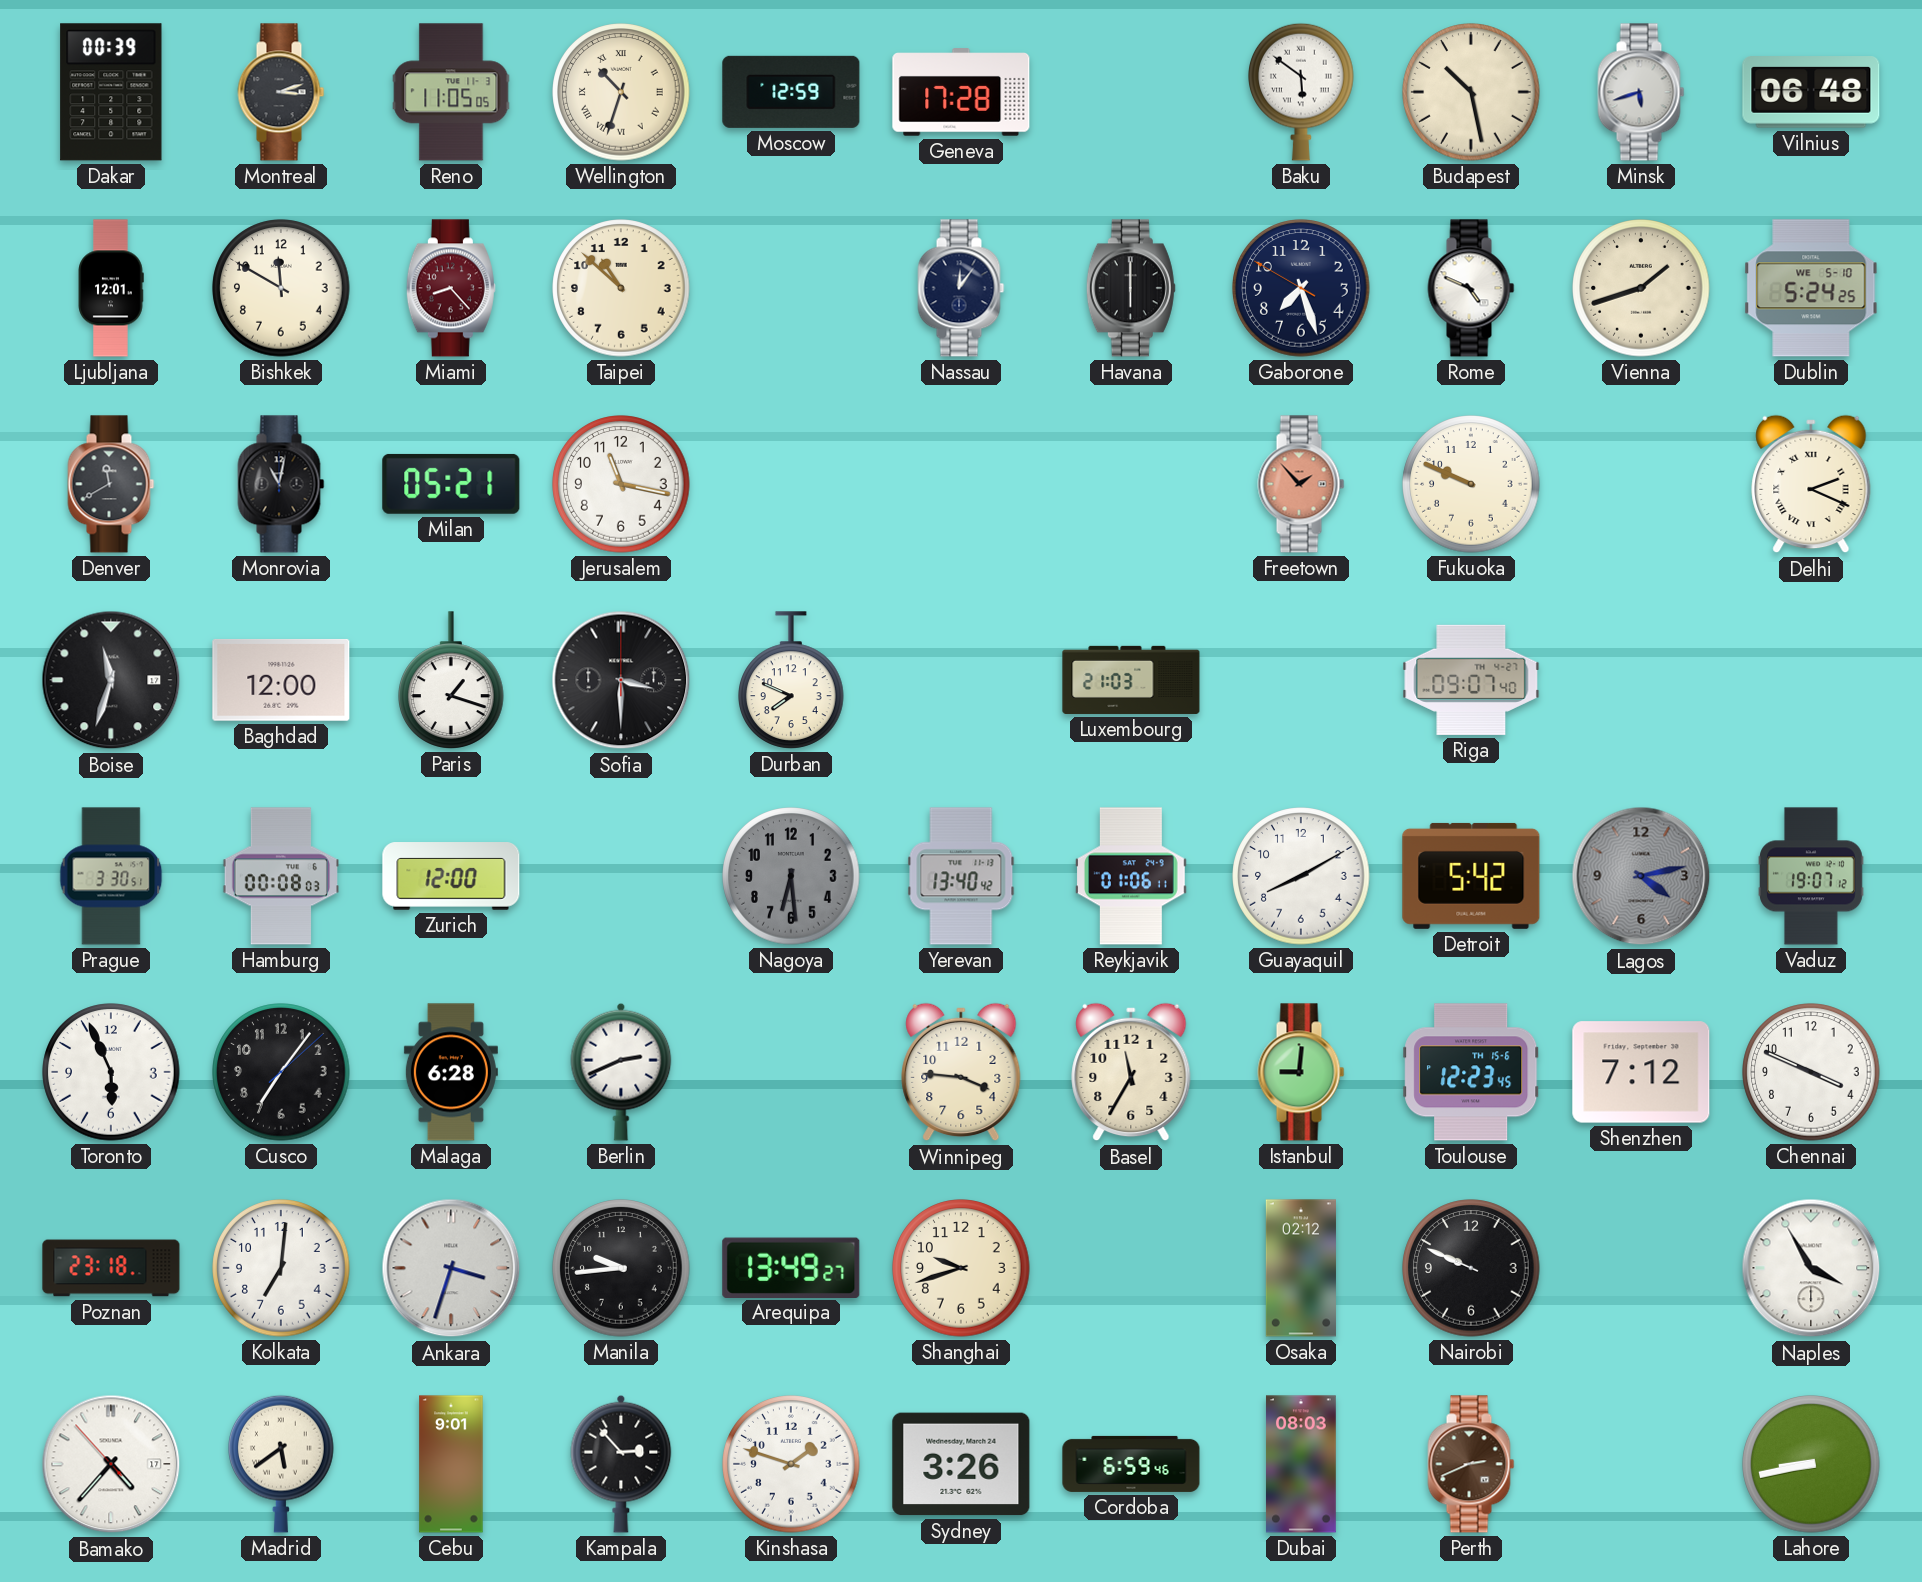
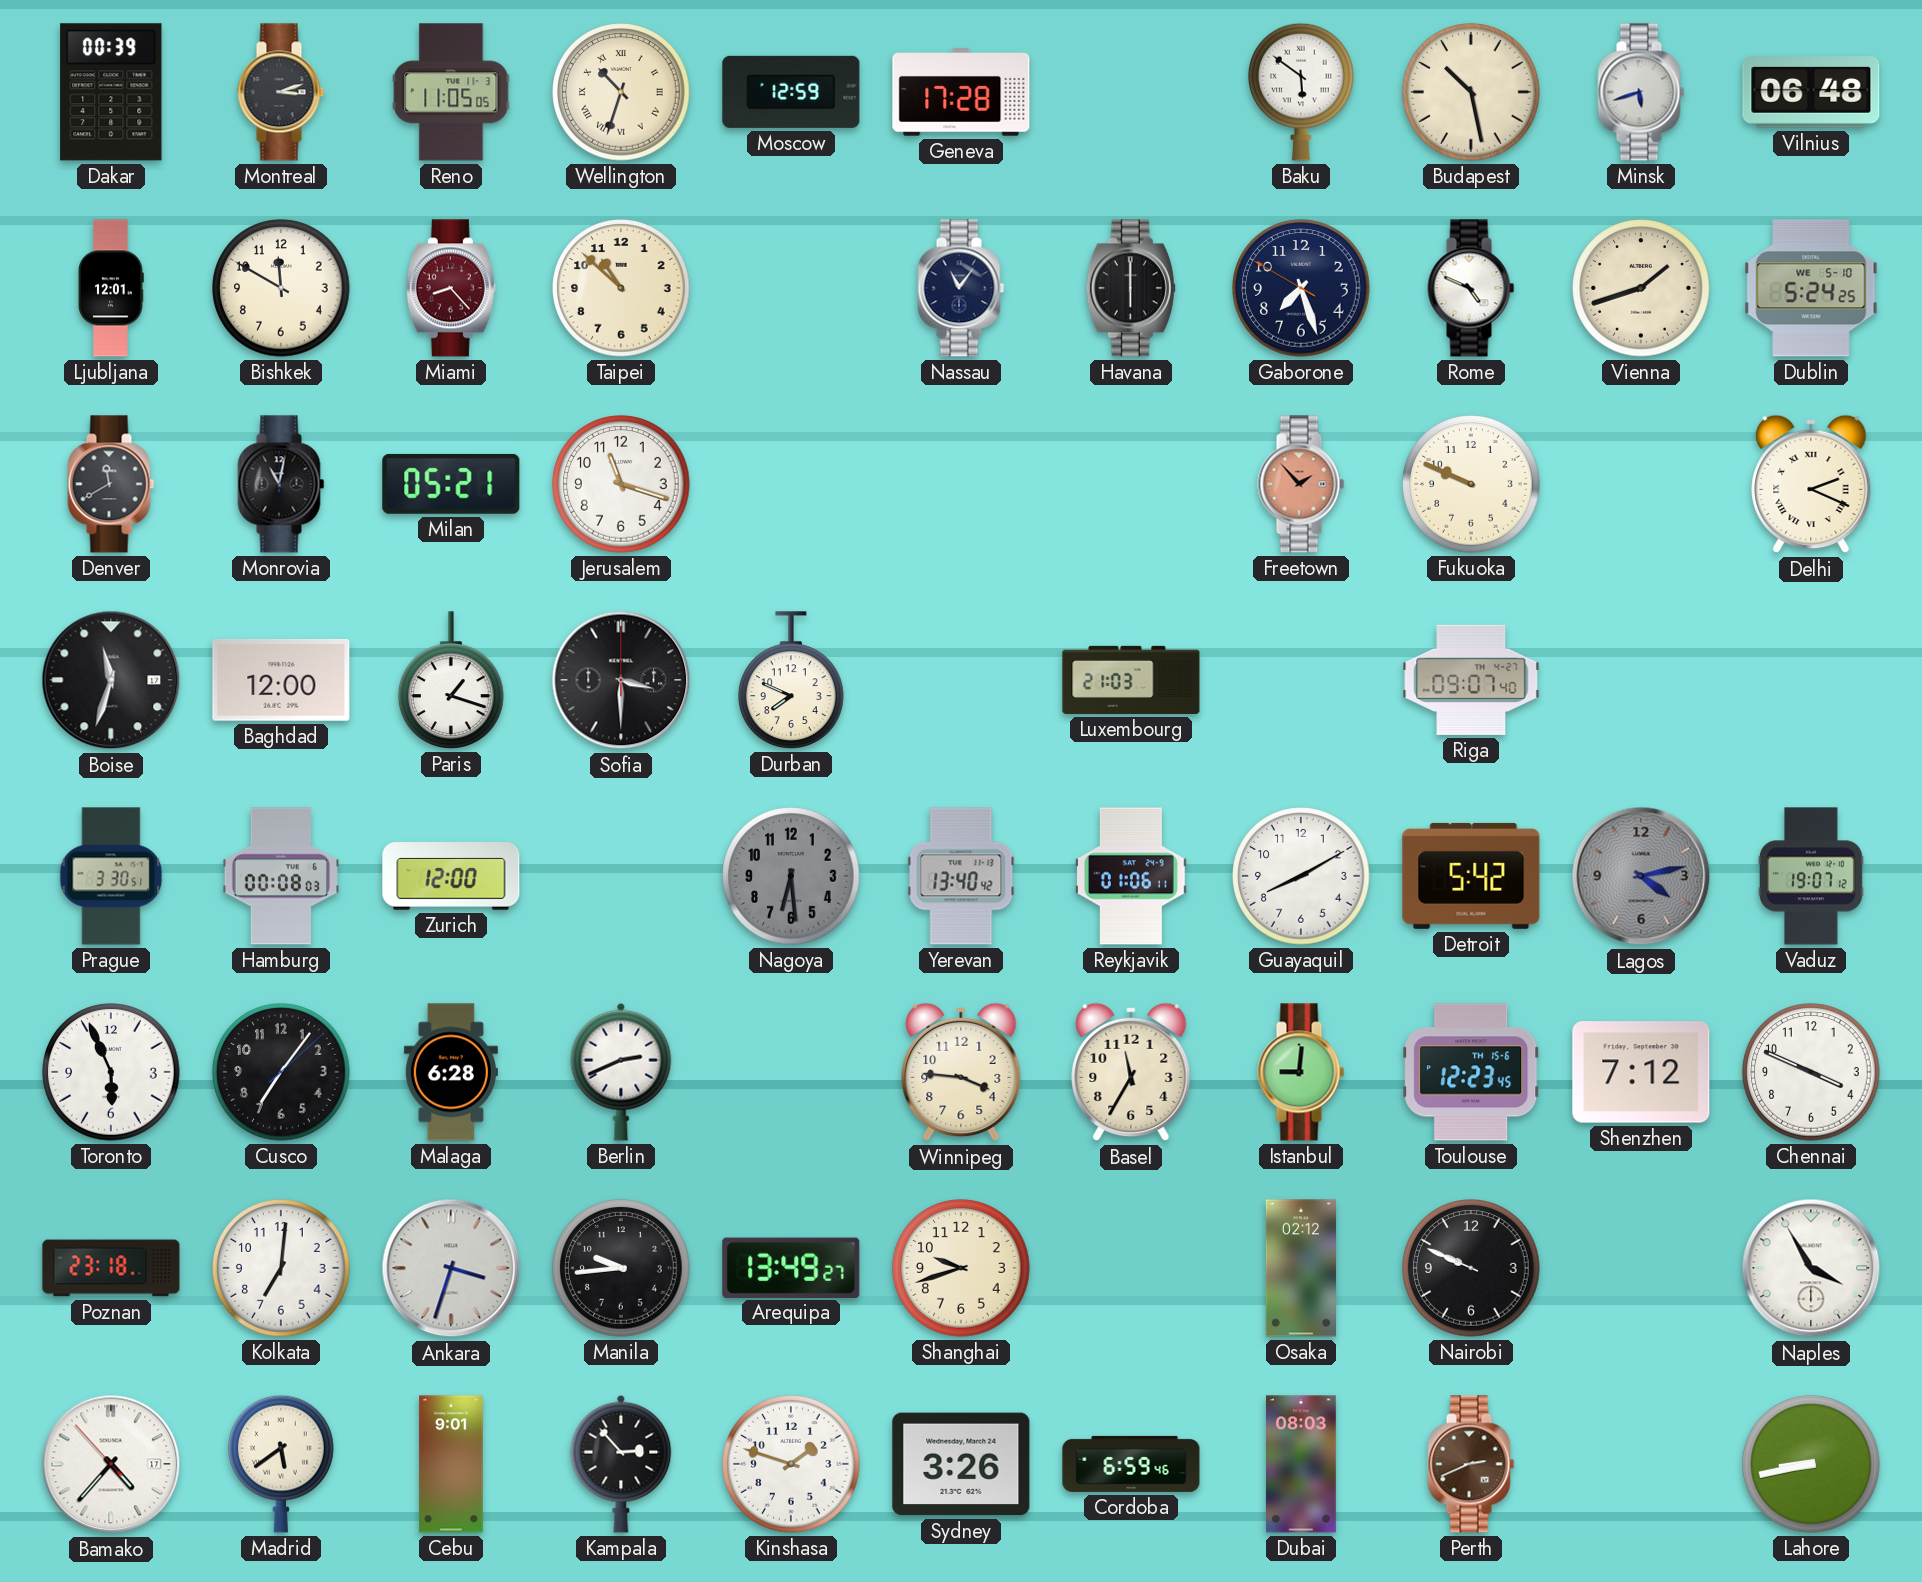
Nassau: 12:06 -> 11:06
Jerusalem: 11:17 -> 11:18
